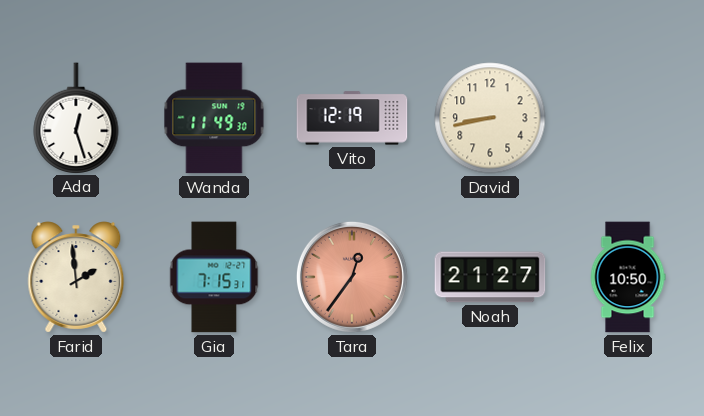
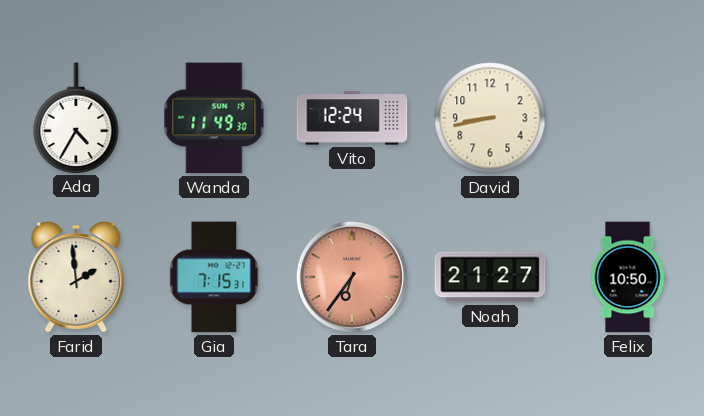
Ada: 12:27 -> 4:35
Vito: 12:19 -> 12:24
Tara: 12:36 -> 6:36
